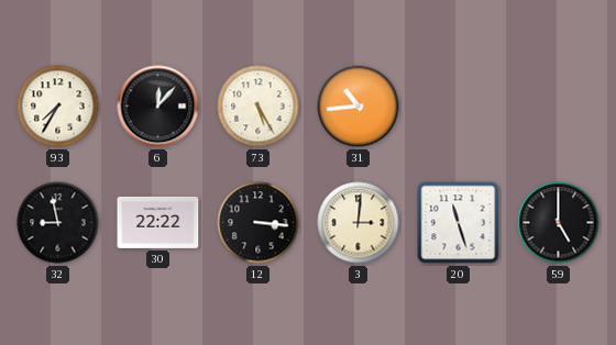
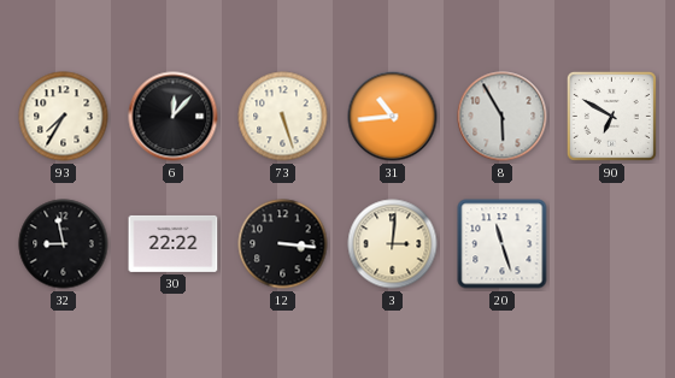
73: 5:25 -> 5:27
8: none -> 5:55
90: none -> 6:50
59: 5:00 -> none
